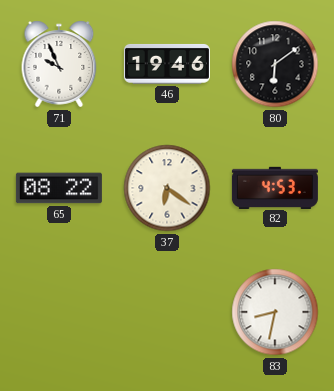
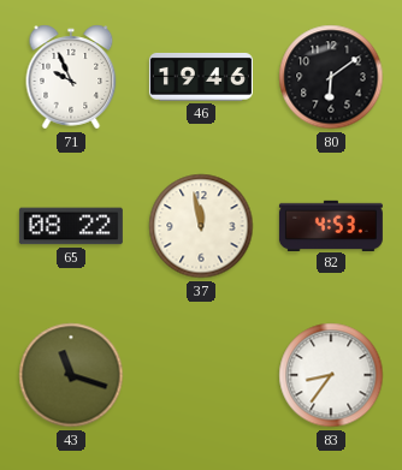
37: 6:21 -> 11:58
43: none -> 11:18
83: 8:32 -> 8:36
